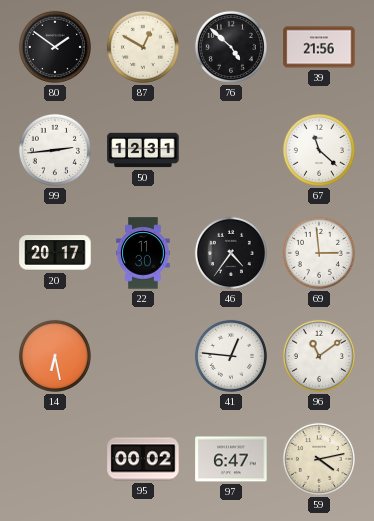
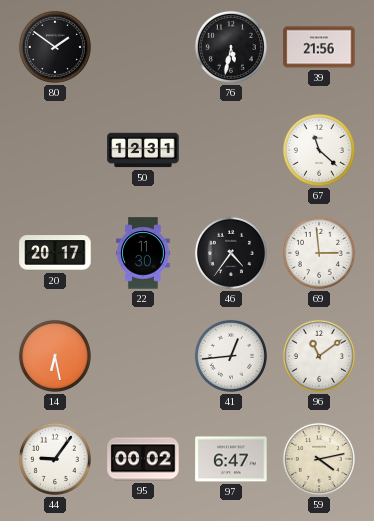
87: 12:50 -> none
76: 4:52 -> 5:32
99: 2:44 -> none
41: 12:46 -> 12:44
44: none -> 9:06
